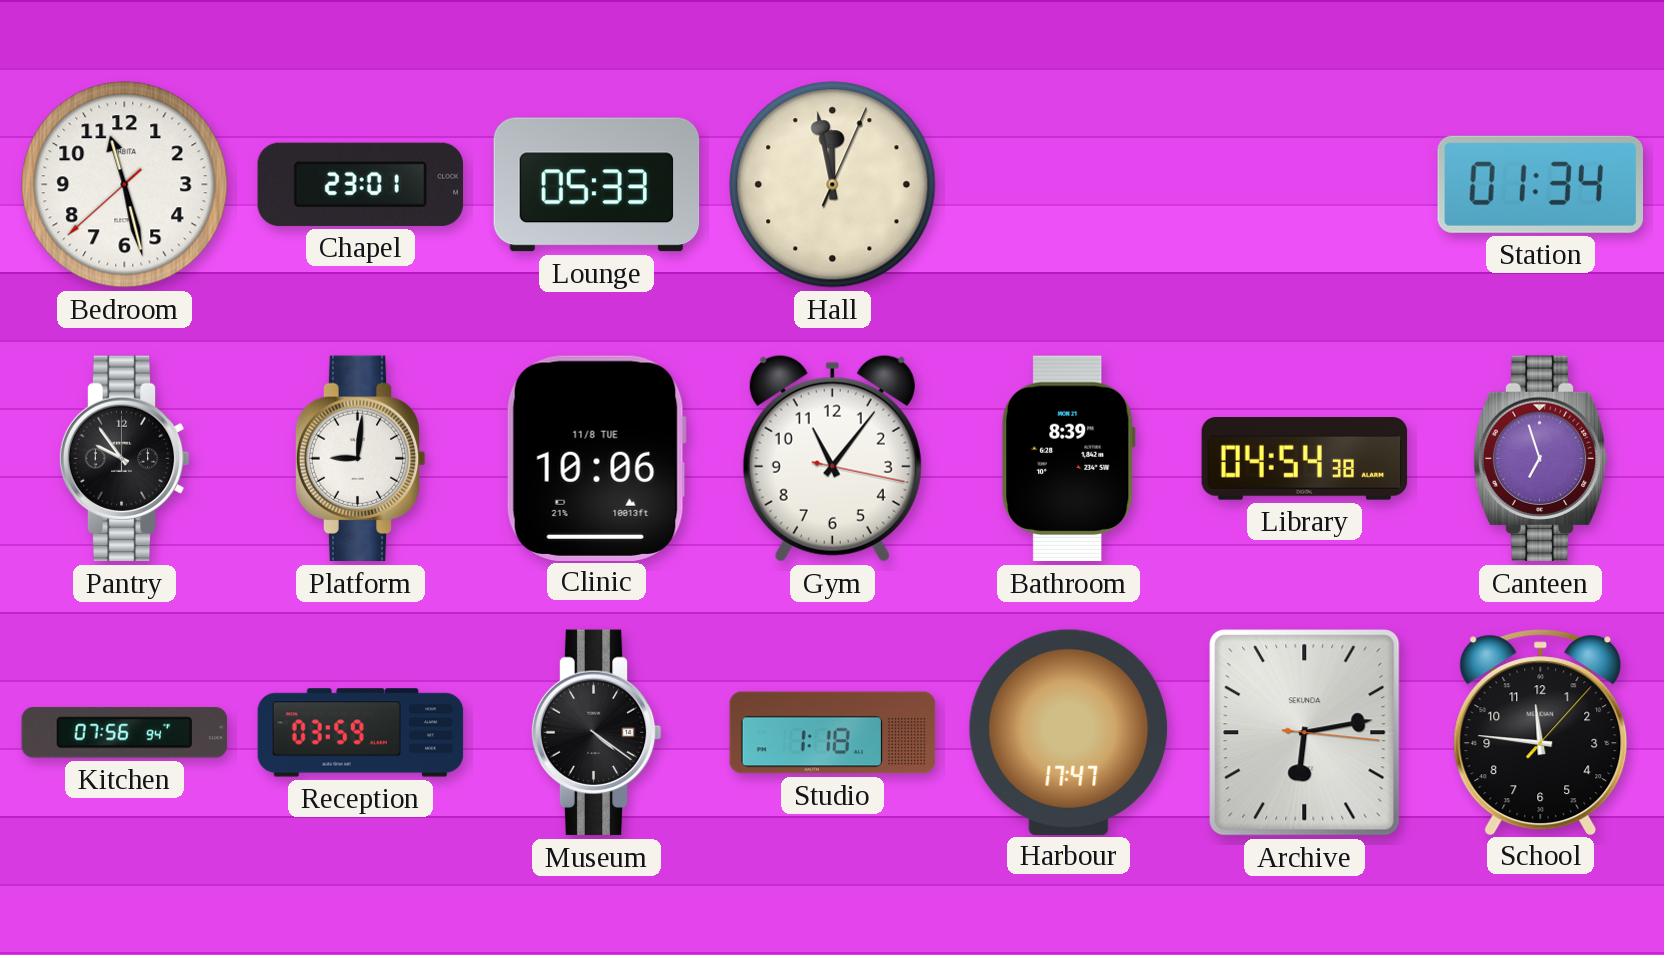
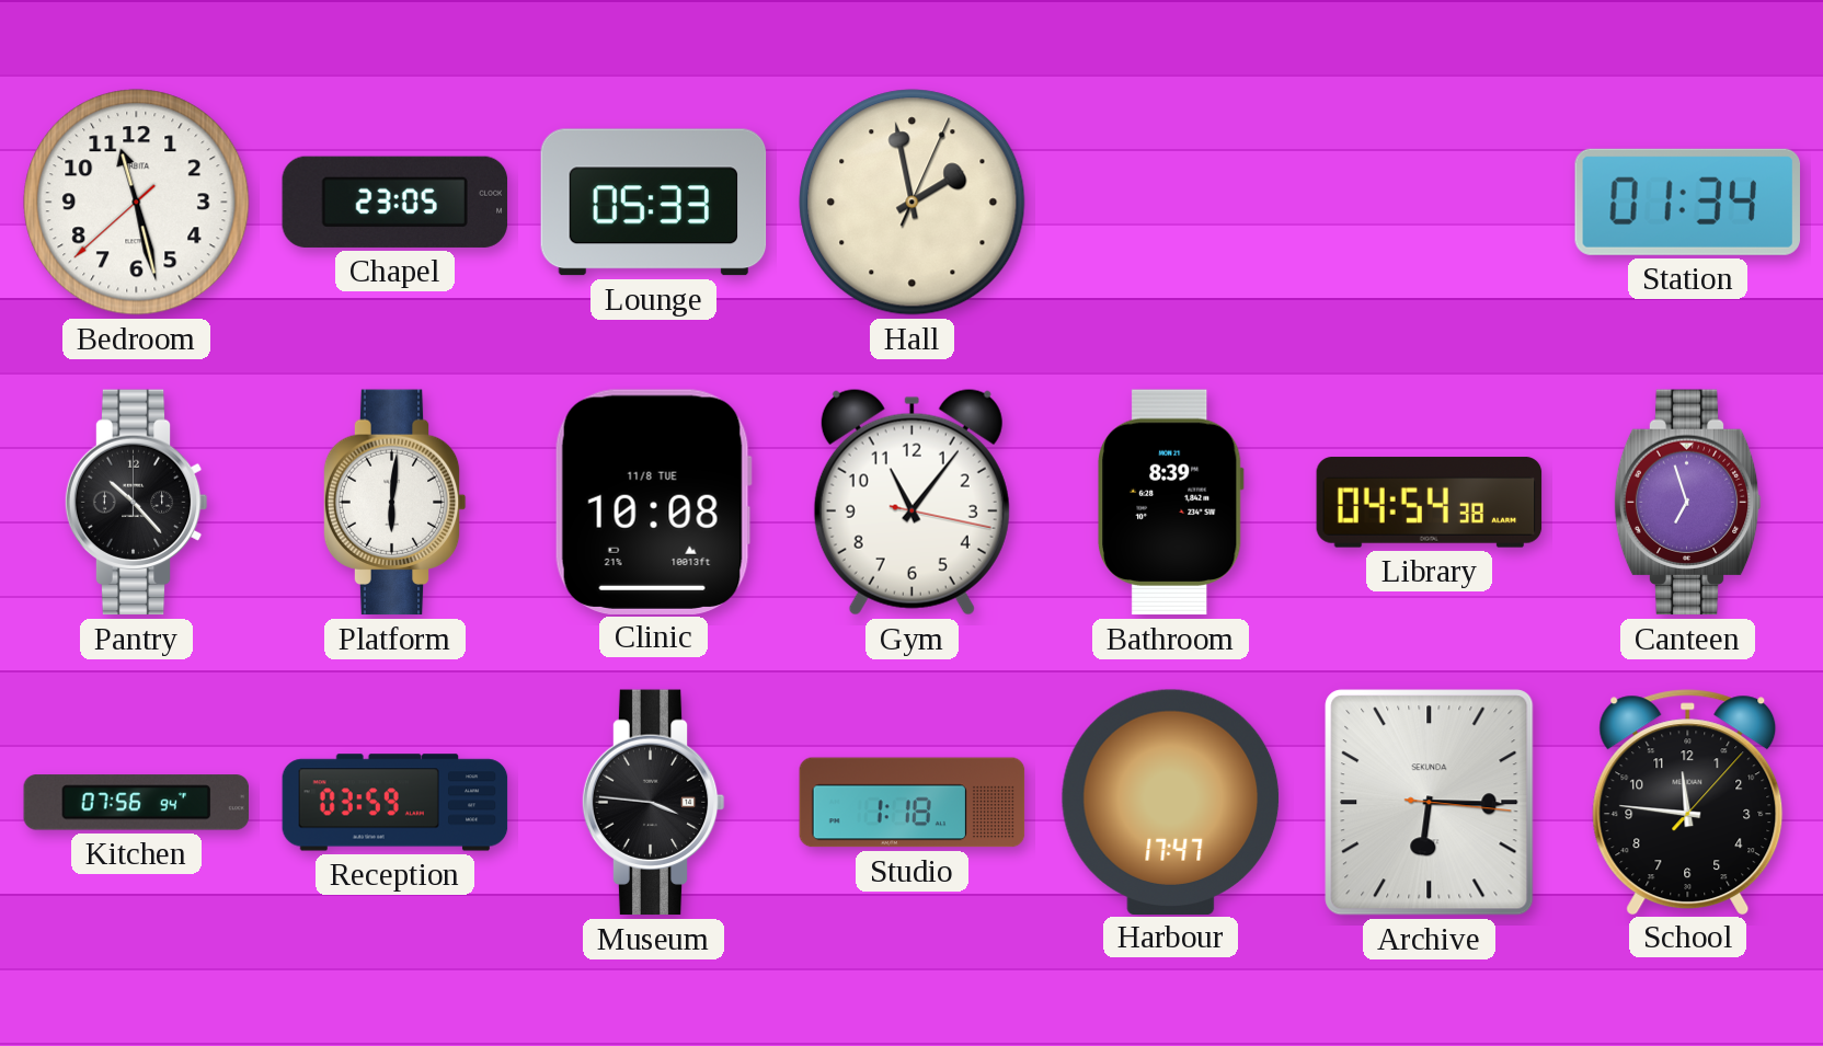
Chapel: 23:01 -> 23:05
Hall: 11:58 -> 1:58
Pantry: 9:54 -> 10:23
Platform: 9:01 -> 6:01
Clinic: 10:06 -> 10:08
Museum: 4:21 -> 3:46
Archive: 6:13 -> 6:15
